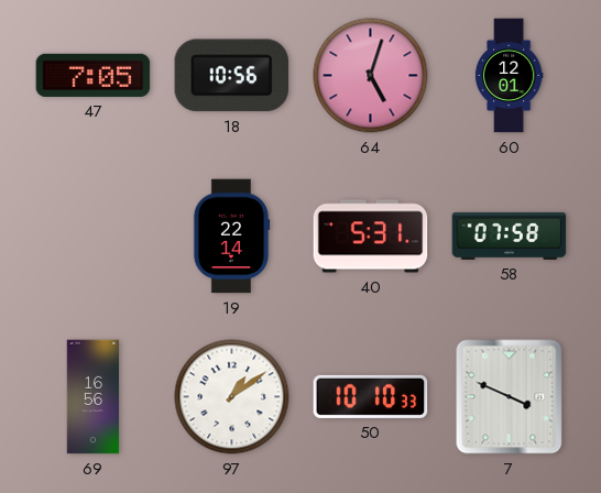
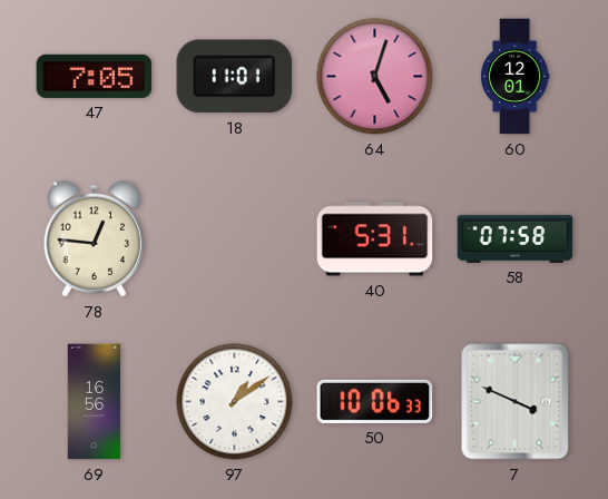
18: 10:56 -> 11:01
78: none -> 12:46
19: 22:14 -> none
50: 10:10 -> 10:06
